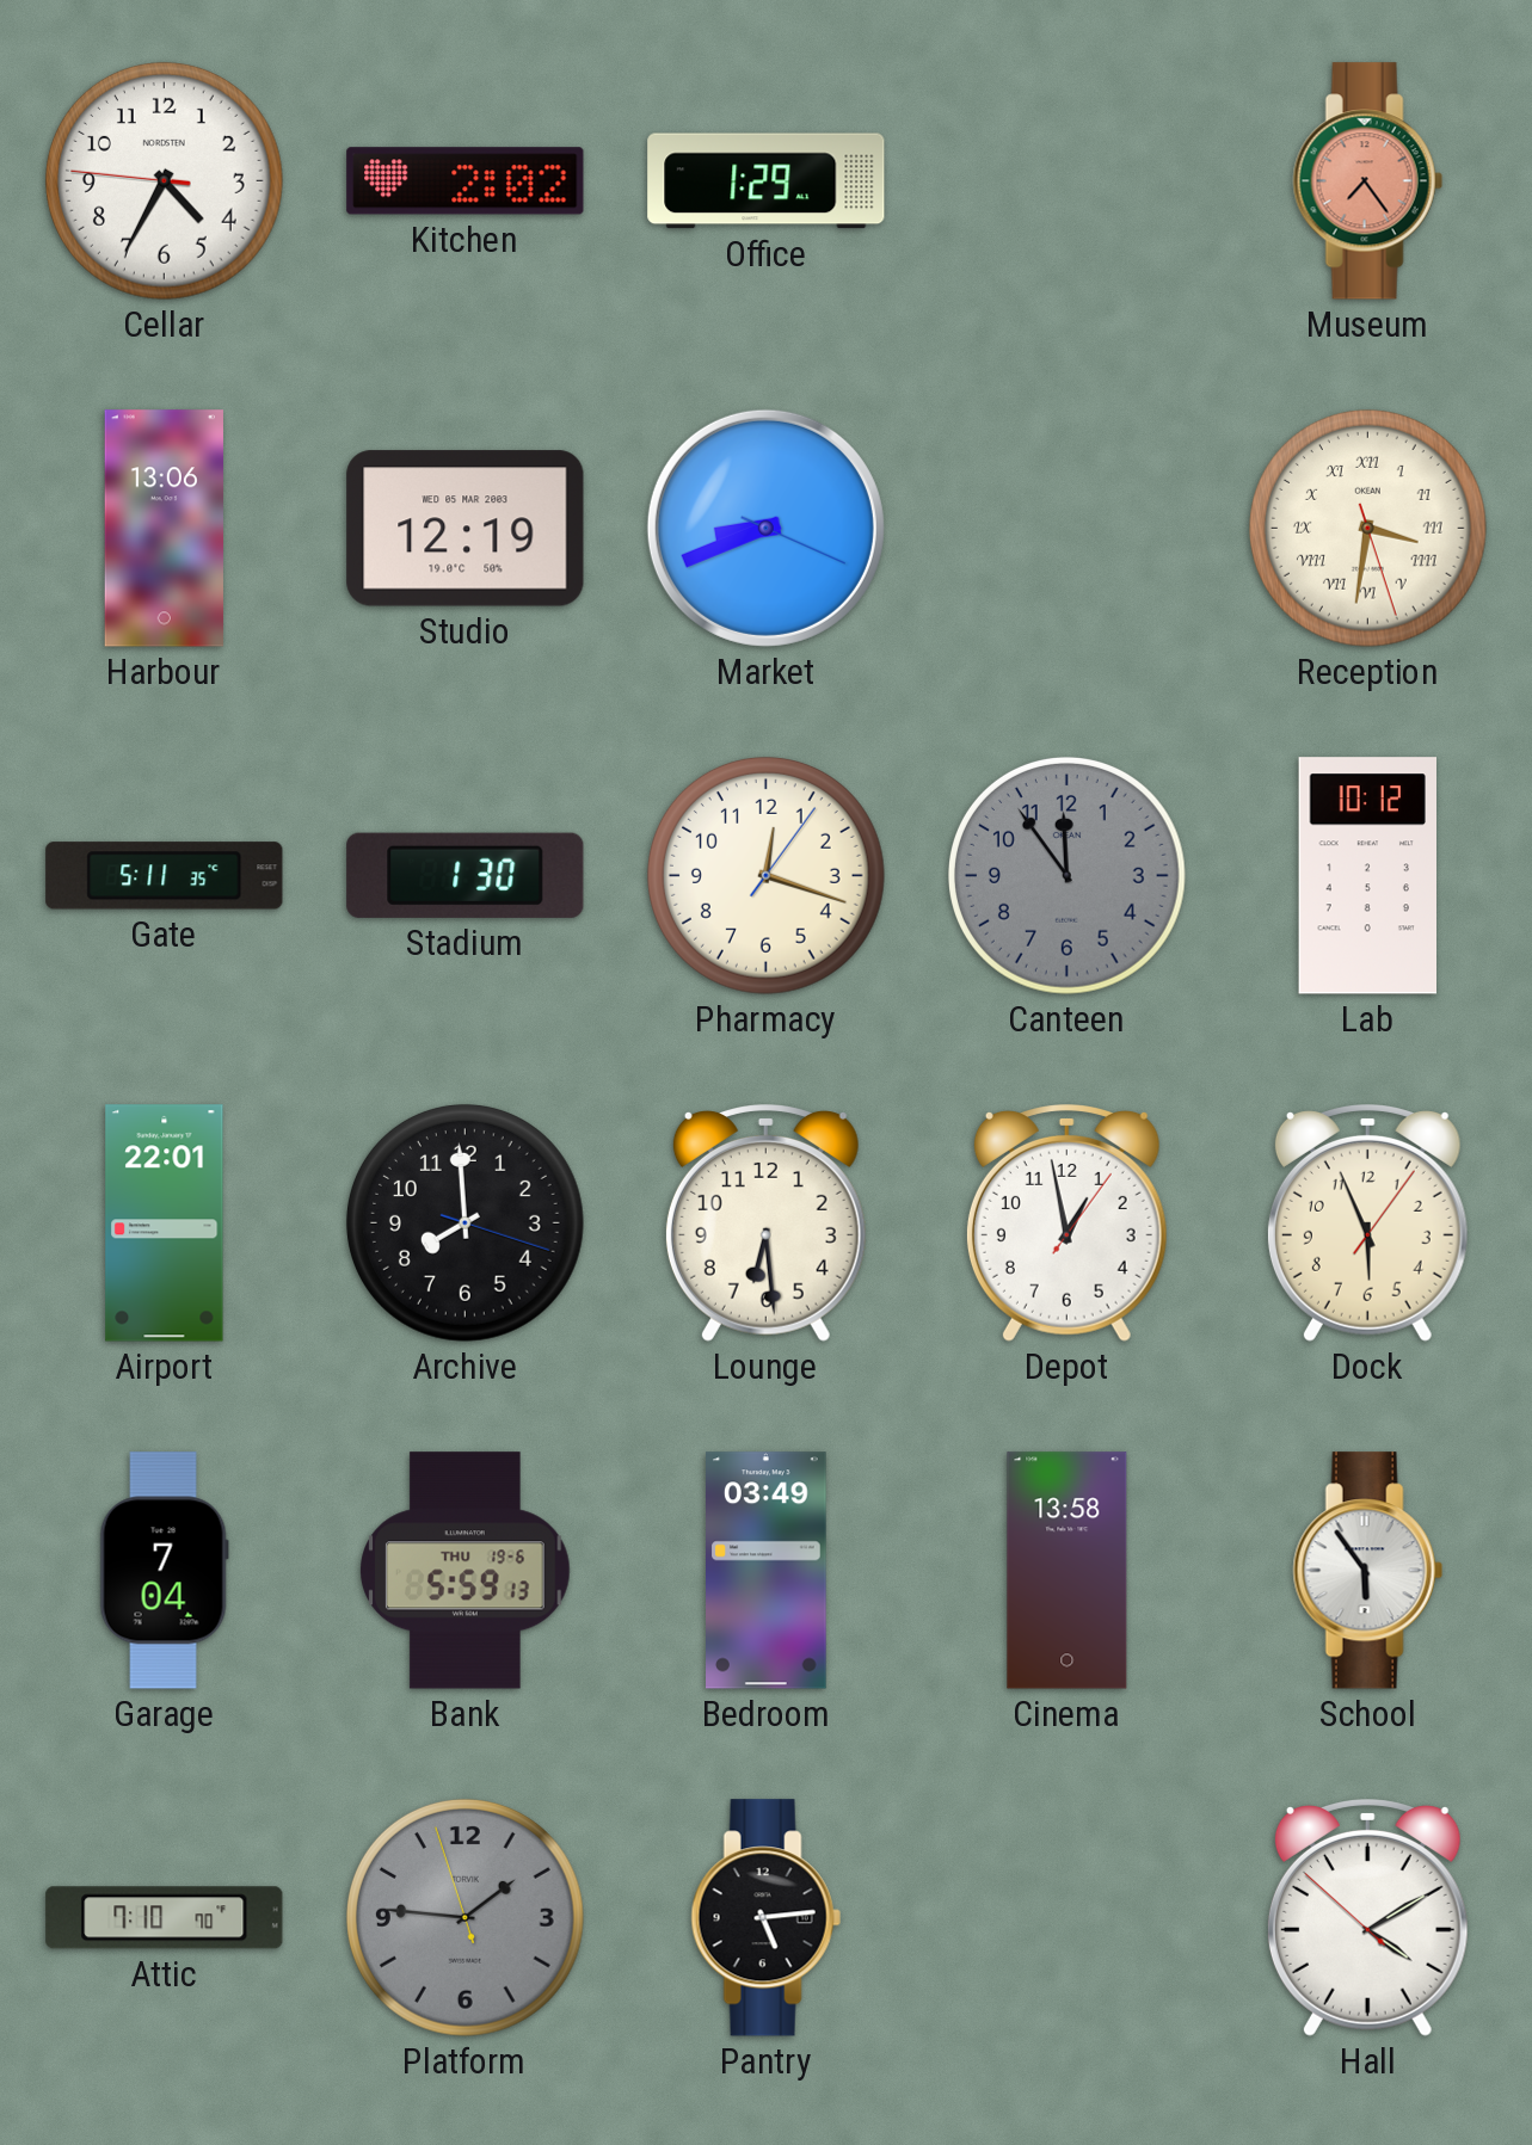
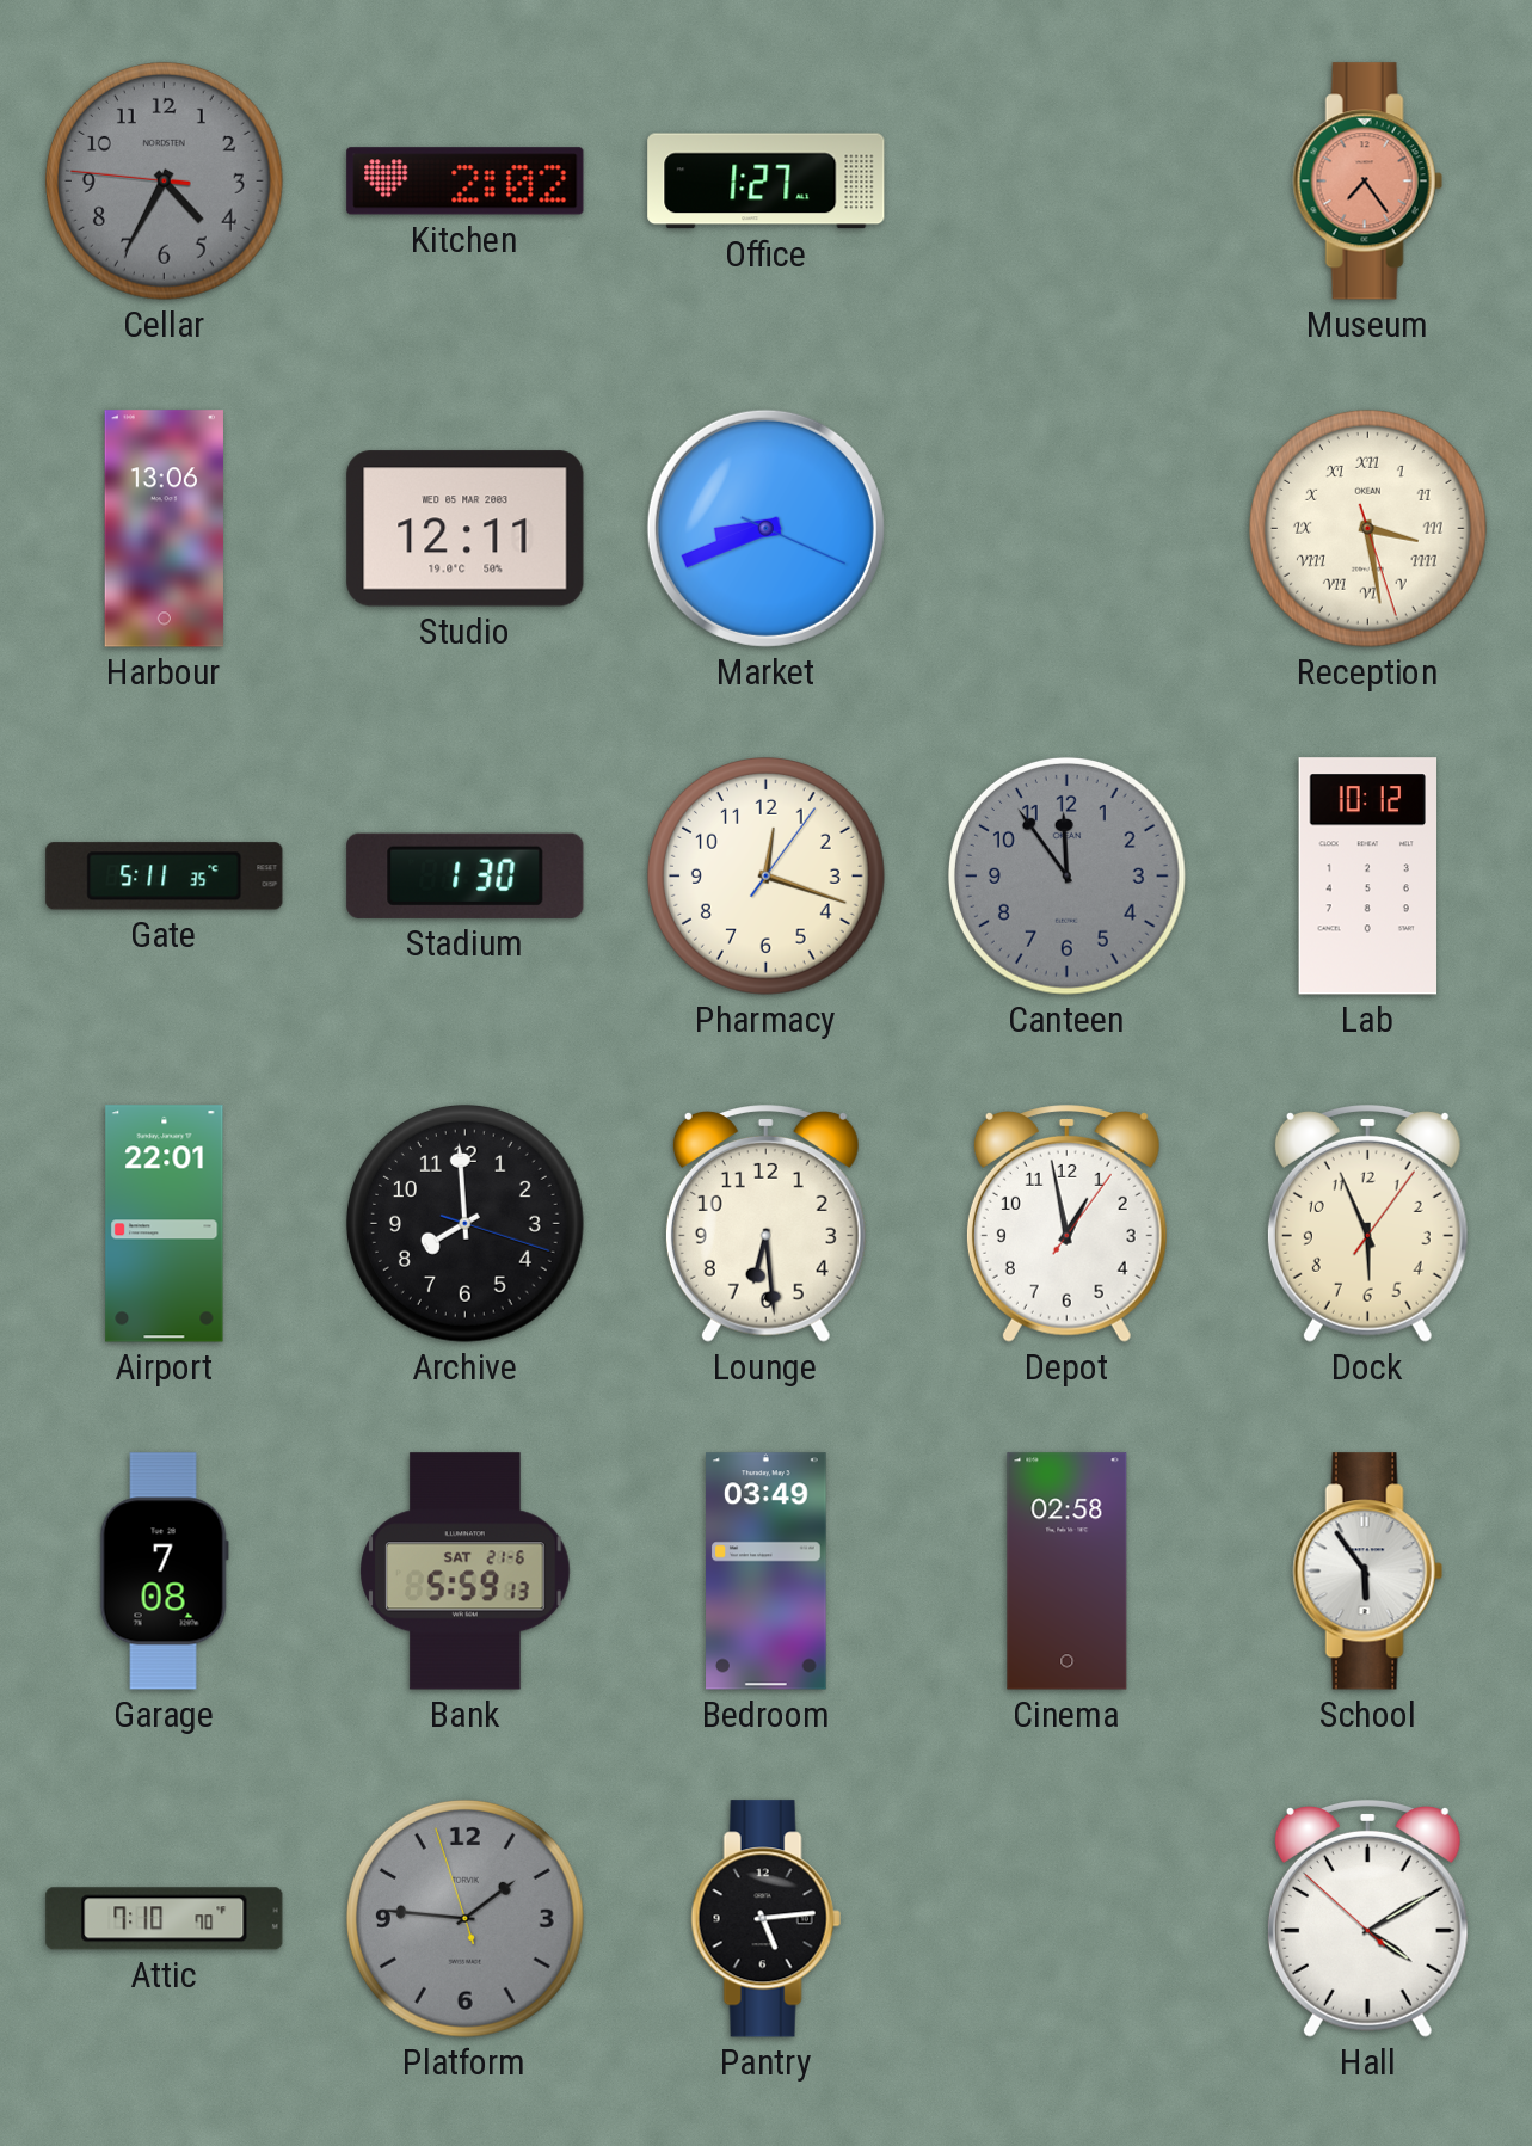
Cellar dial: white -> grey
Office: 1:29 -> 1:27
Studio: 12:19 -> 12:11
Reception: 3:31 -> 3:28
Garage: 7:04 -> 7:08
Bank date: THU 19-6 -> SAT 21-6
Cinema: 13:58 -> 02:58
